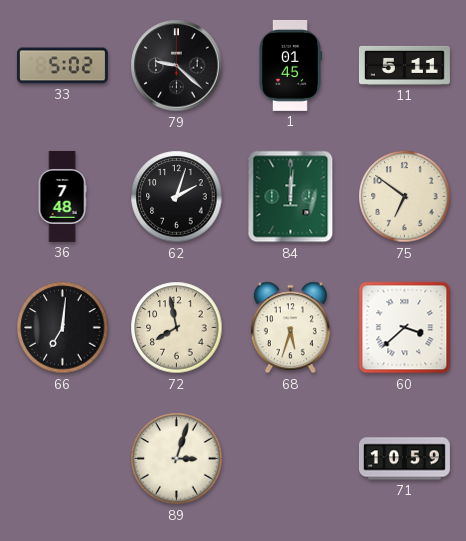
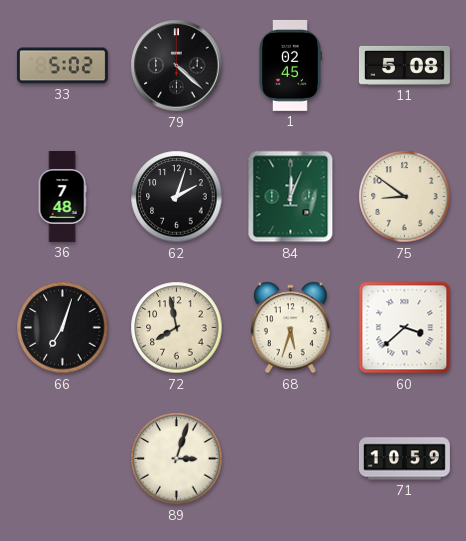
79: 9:22 -> 4:22
1: 01:45 -> 02:45
11: 5:11 -> 5:08
84: 12:01 -> 12:04
75: 6:51 -> 8:51
66: 7:01 -> 7:03
